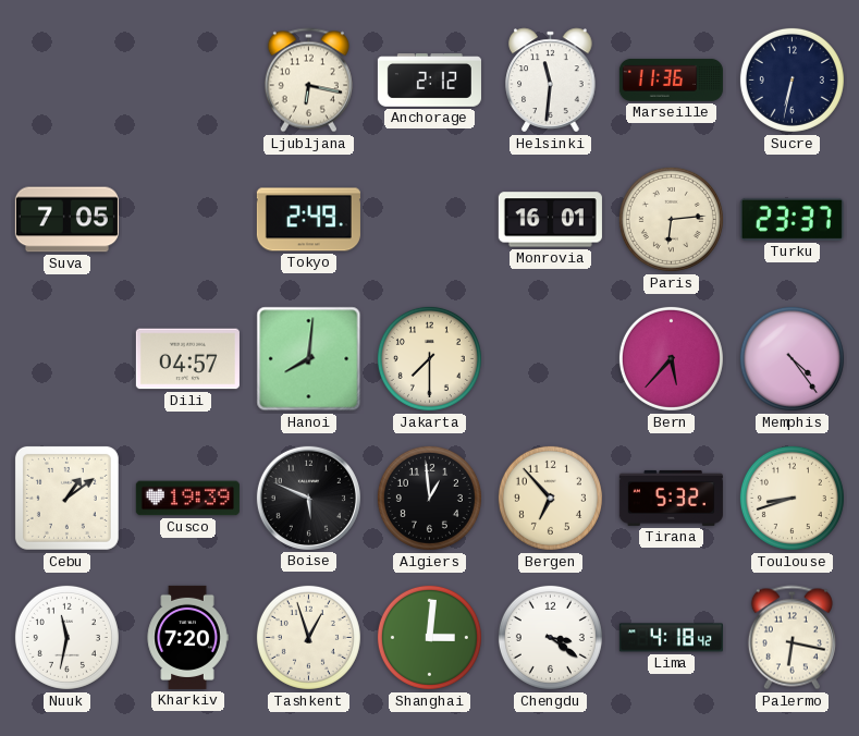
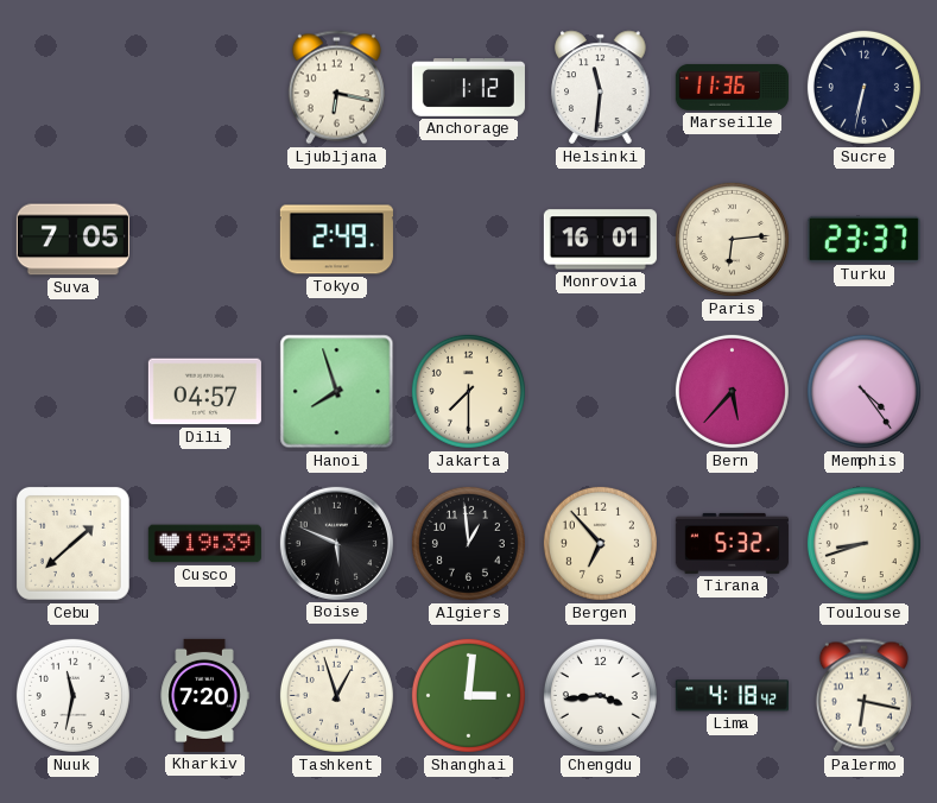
Anchorage: 2:12 -> 1:12
Hanoi: 8:01 -> 7:57
Cebu: 1:09 -> 1:38
Chengdu: 3:21 -> 3:44
